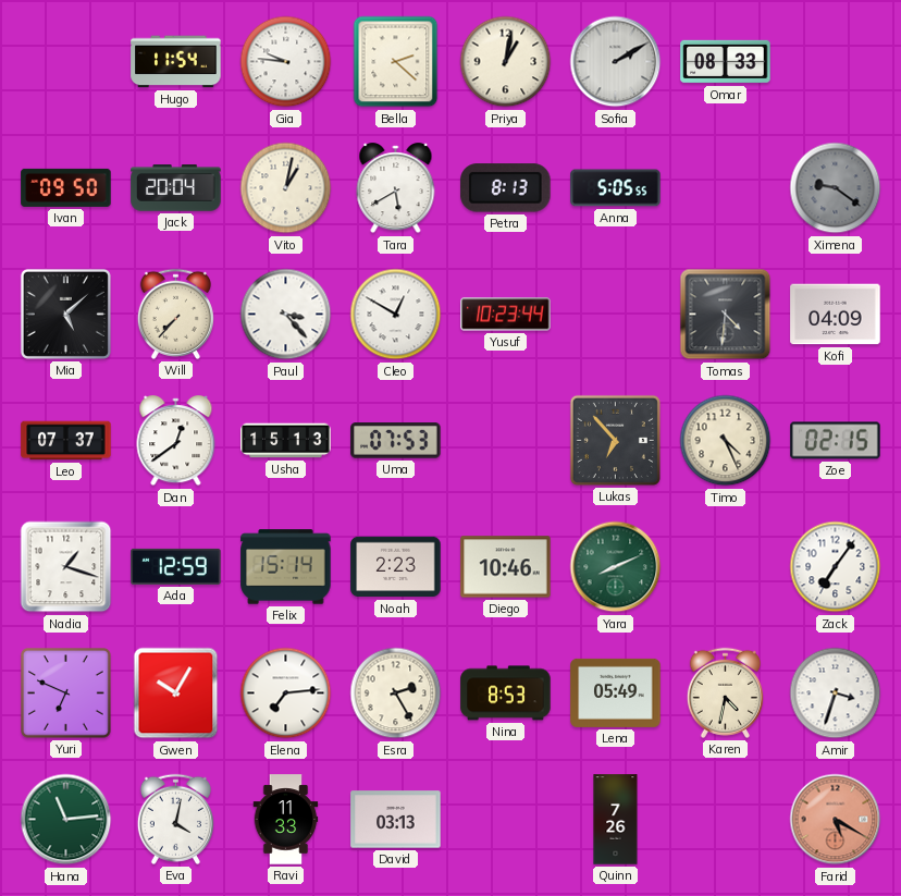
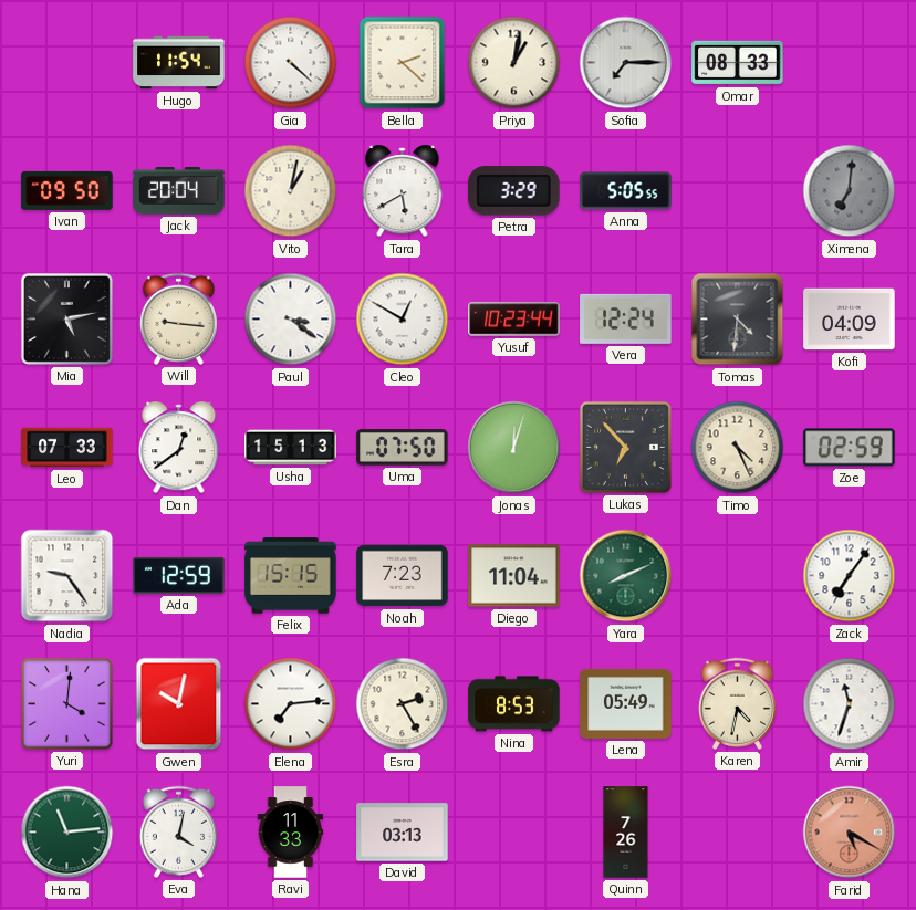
Gia: 9:46 -> 4:22
Sofia: 2:10 -> 7:15
Petra: 8:13 -> 3:29
Ximena: 9:21 -> 7:01
Mia: 5:08 -> 5:13
Will: 7:37 -> 9:16
Paul: 3:23 -> 3:21
Vera: none -> 12:24
Leo: 07:37 -> 07:33
Uma: 07:53 -> 07:50
Jonas: none -> 12:03
Zoe: 02:15 -> 02:59
Nadia: 1:18 -> 9:24
Felix: 15:14 -> 15:15
Noah: 2:23 -> 7:23
Diego: 10:46 -> 11:04
Yuri: 6:49 -> 4:01
Gwen: 10:05 -> 10:02
Amir: 3:33 -> 11:33
